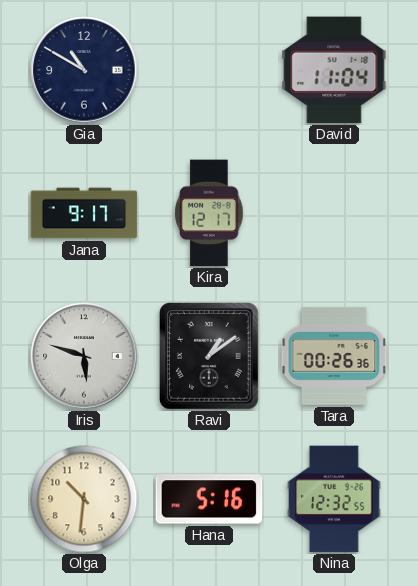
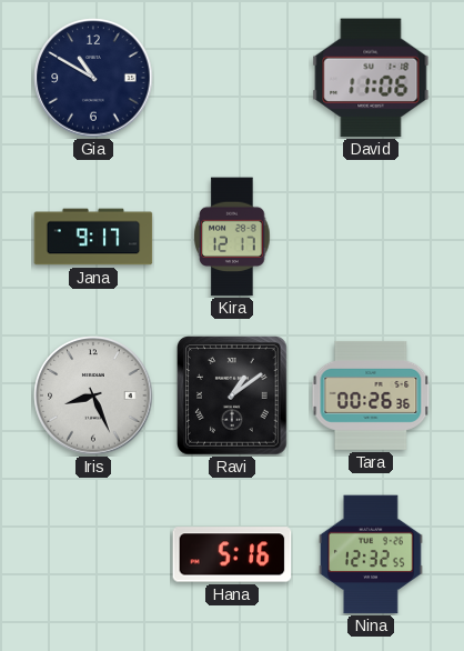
David: 11:04 -> 11:06
Iris: 5:48 -> 8:26
Olga: 10:31 -> none
